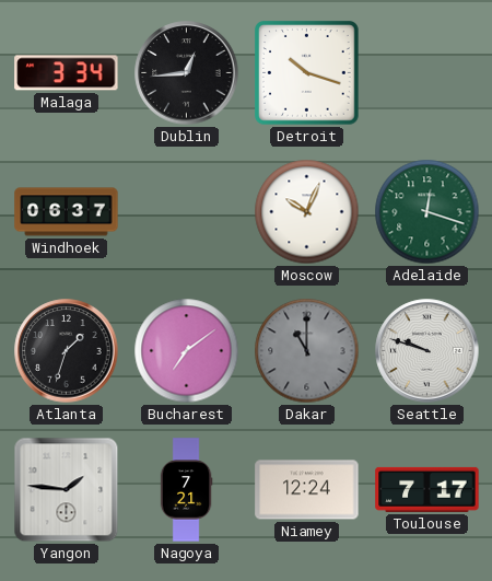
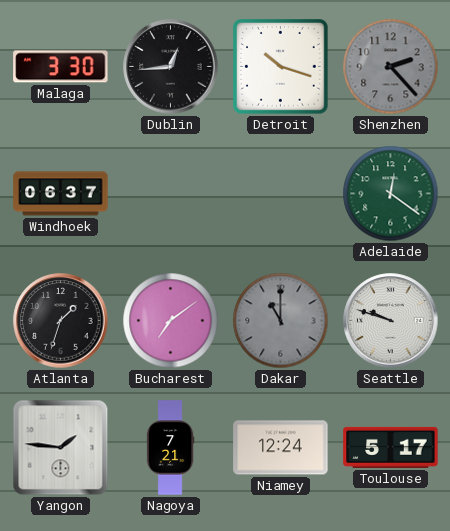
Malaga: 3:34 -> 3:30
Shenzhen: none -> 2:23
Moscow: 10:04 -> none
Adelaide: 12:18 -> 12:21
Toulouse: 7:17 -> 5:17
